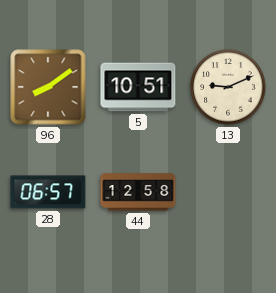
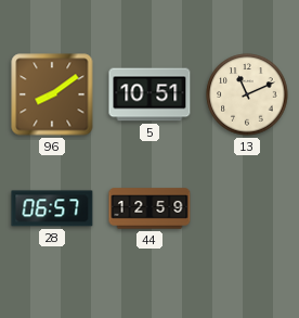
13: 9:11 -> 11:11
44: 12:58 -> 12:59
